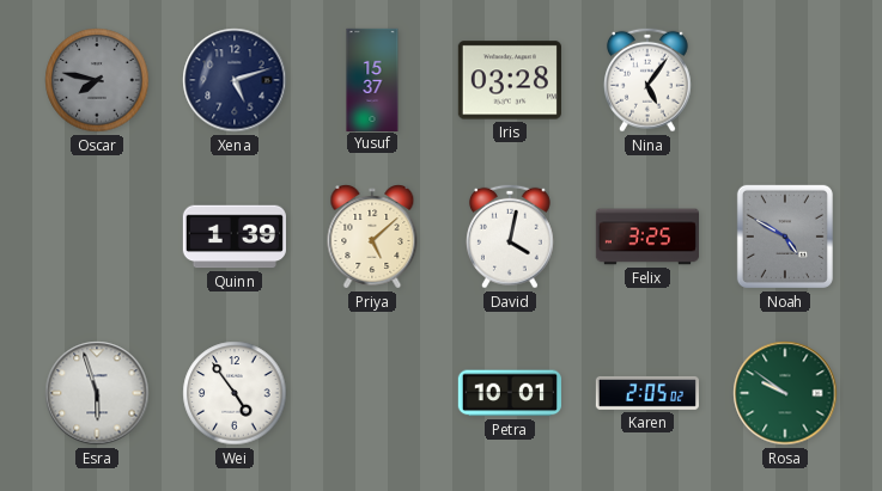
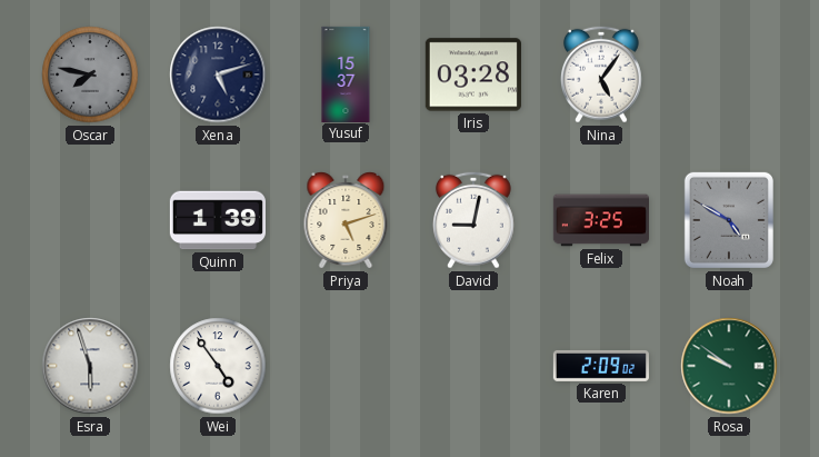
Priya: 5:08 -> 5:12
David: 4:02 -> 9:02
Petra: 10:01 -> none
Karen: 2:05 -> 2:09
